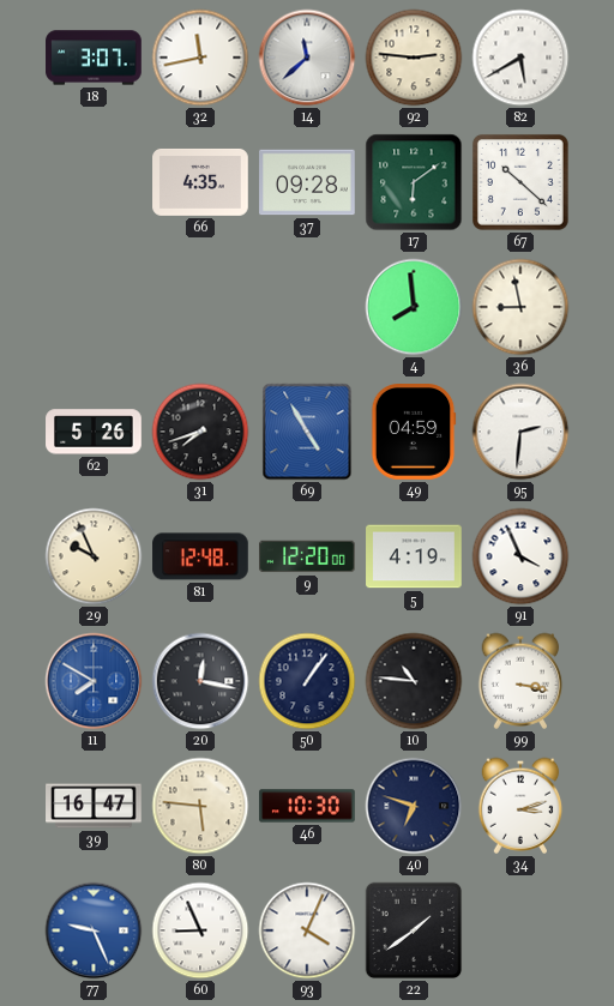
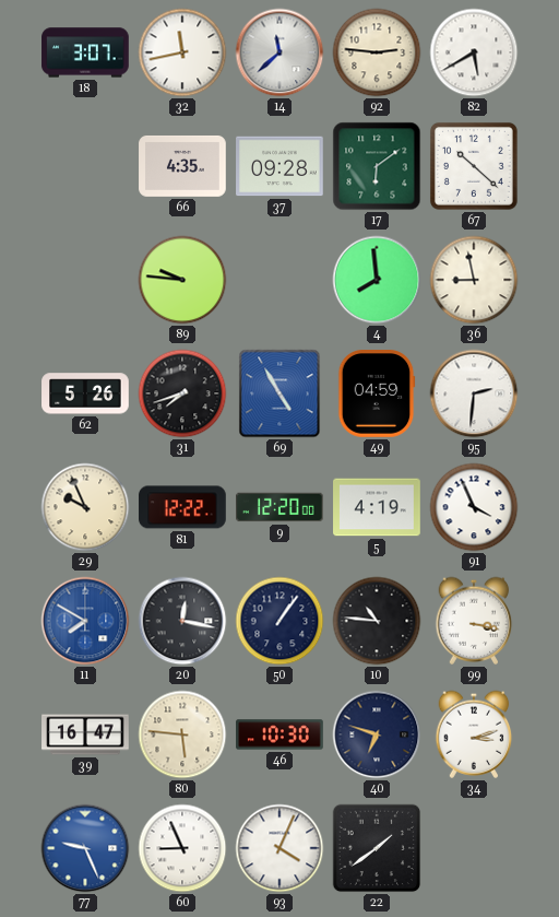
89: none -> 9:46
81: 12:48 -> 12:22
